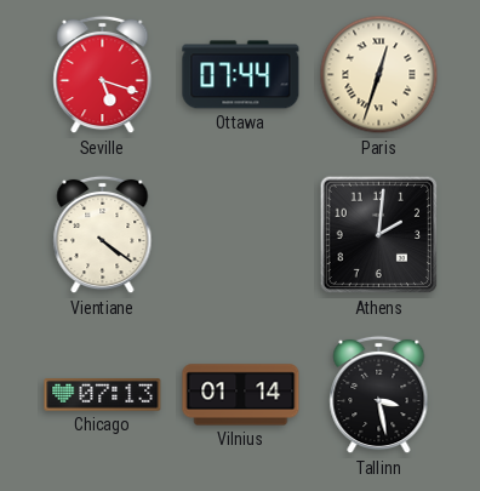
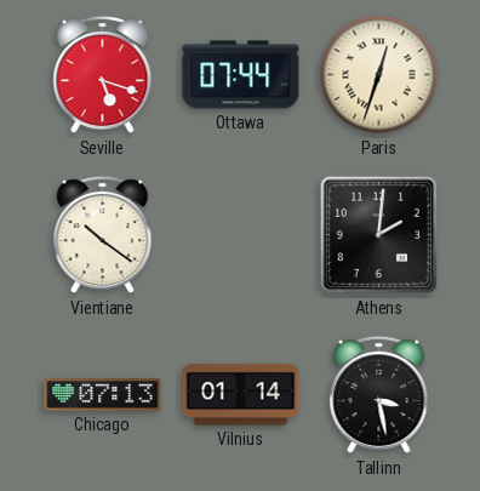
Vientiane: 4:21 -> 10:21
